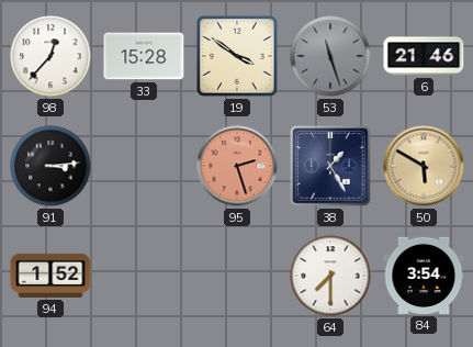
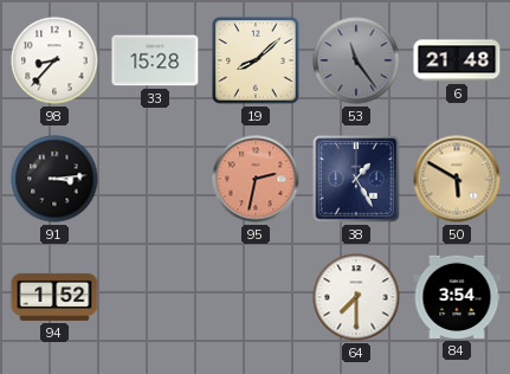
98: 12:37 -> 8:37
19: 3:51 -> 8:08
53: 11:27 -> 11:24
6: 21:46 -> 21:48
95: 2:27 -> 2:32
